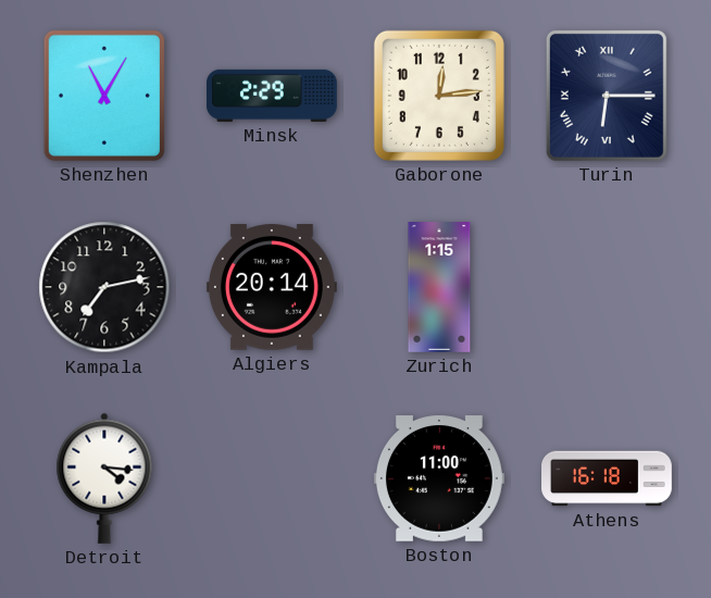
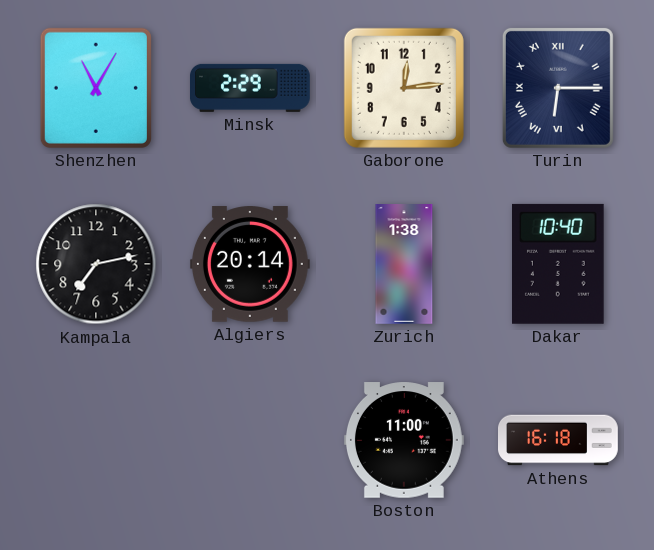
Zurich: 1:15 -> 1:38
Dakar: none -> 10:40
Detroit: 4:16 -> none
